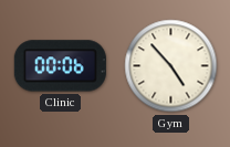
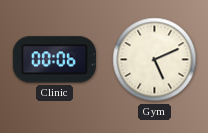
Gym: 4:53 -> 5:11
